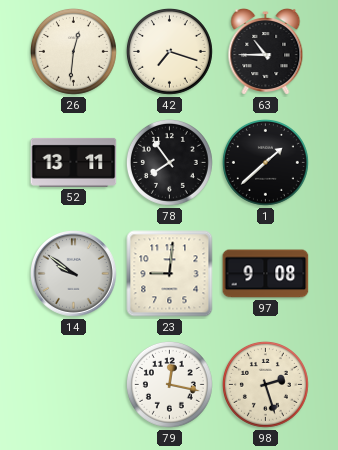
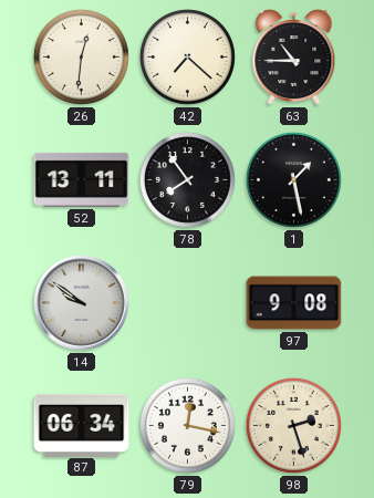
42: 7:18 -> 7:22
1: 1:38 -> 1:28
23: 9:01 -> none
87: none -> 06:34
